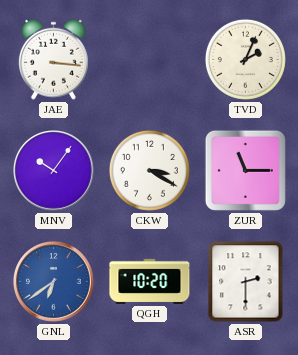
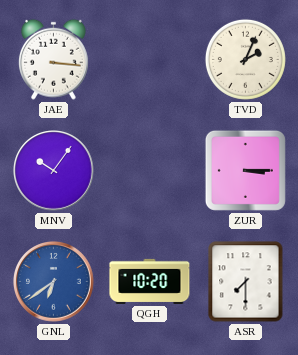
CKW: 3:20 -> none
ZUR: 11:15 -> 3:15
ASR: 2:30 -> 7:30
